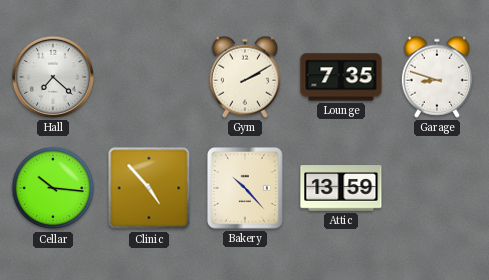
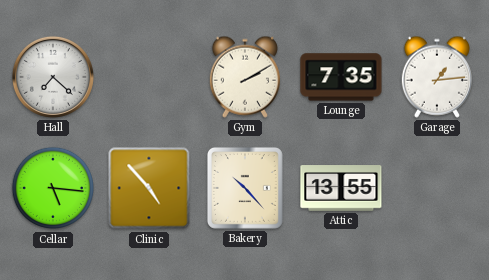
Garage: 8:48 -> 1:14
Cellar: 10:16 -> 5:16
Attic: 13:59 -> 13:55
